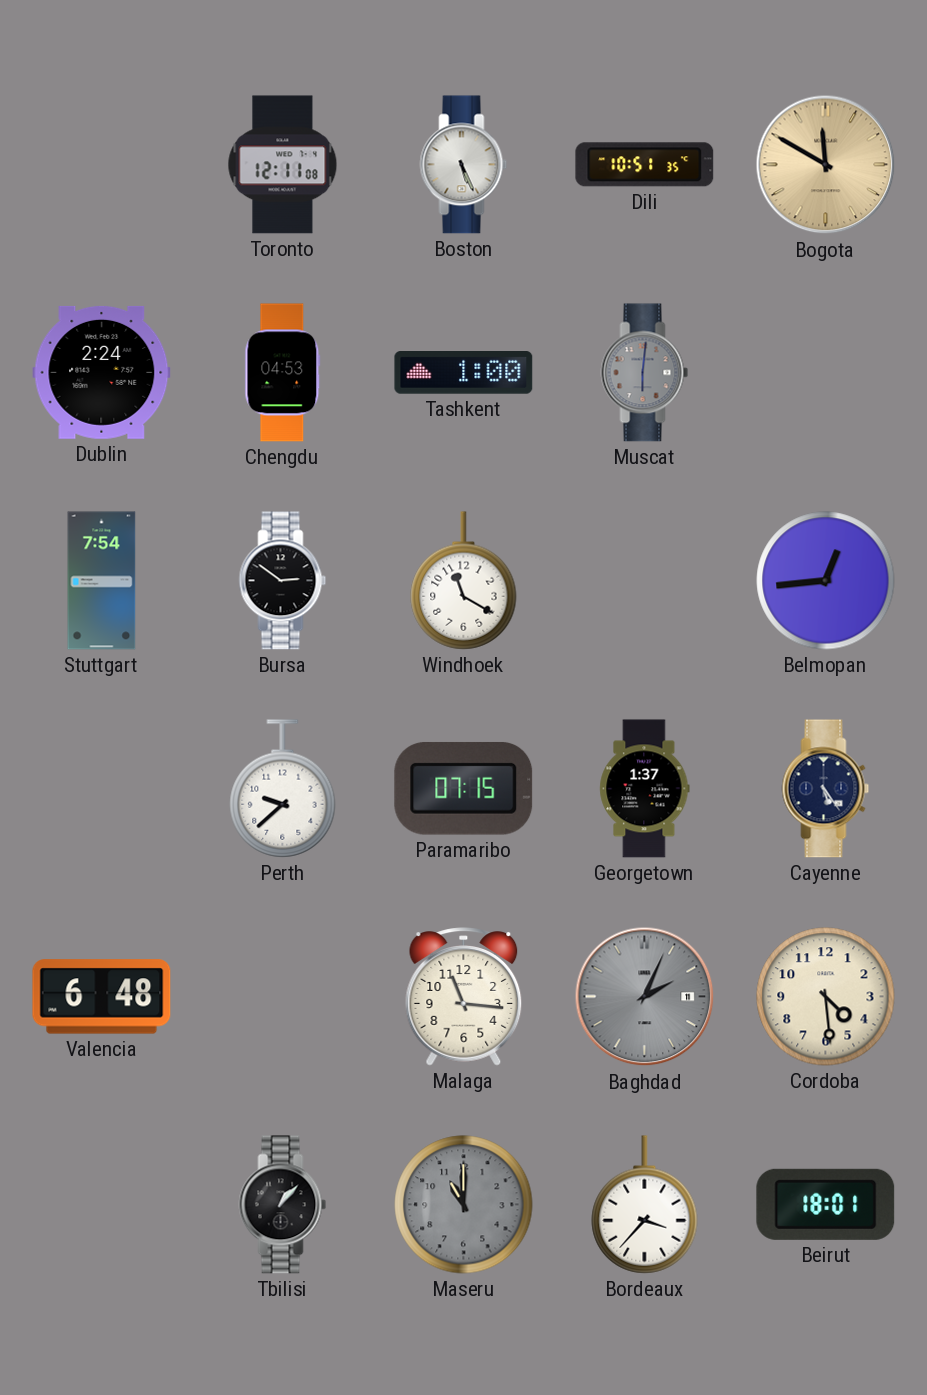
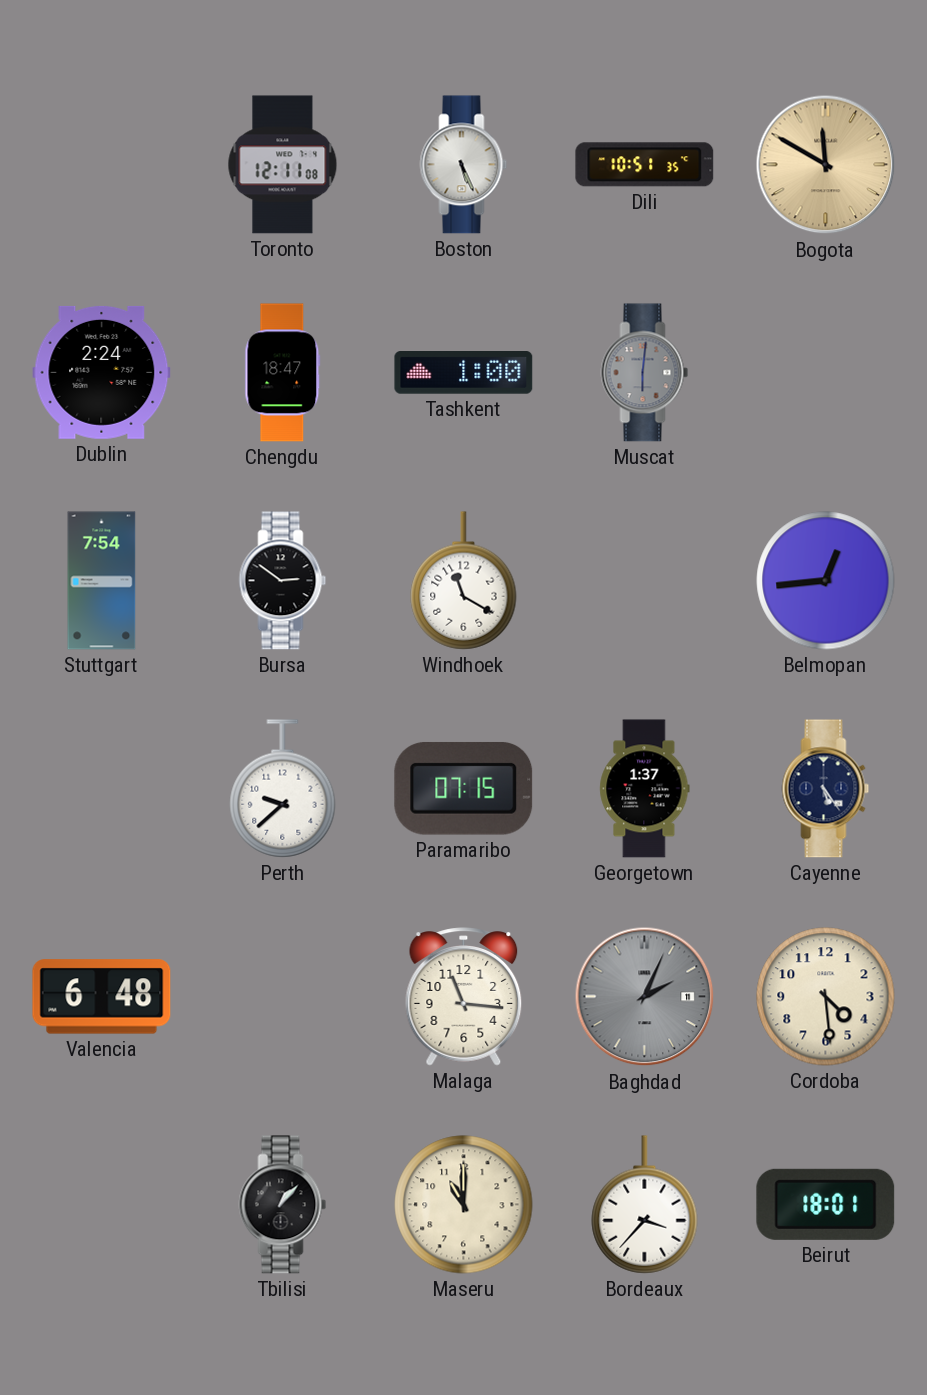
Chengdu: 04:53 -> 18:47
Maseru dial: grey -> cream
